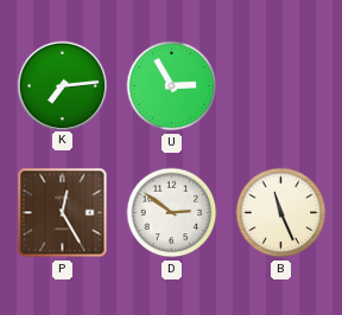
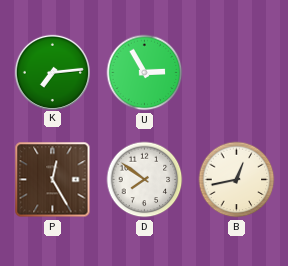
D: 2:51 -> 7:51
B: 11:26 -> 12:43
